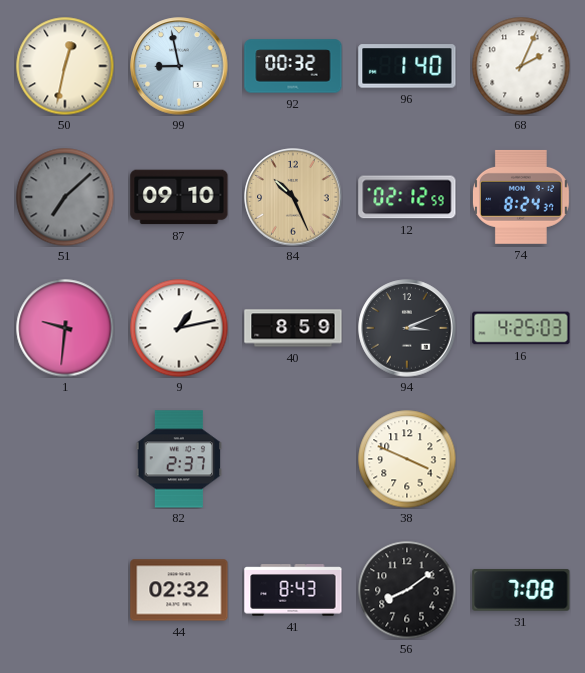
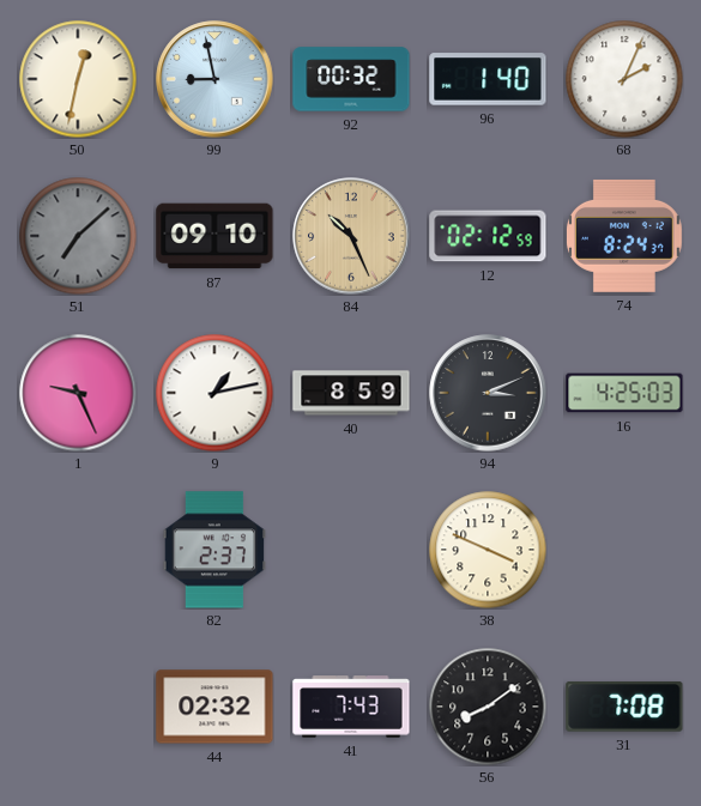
1: 9:31 -> 9:26
41: 8:43 -> 7:43
